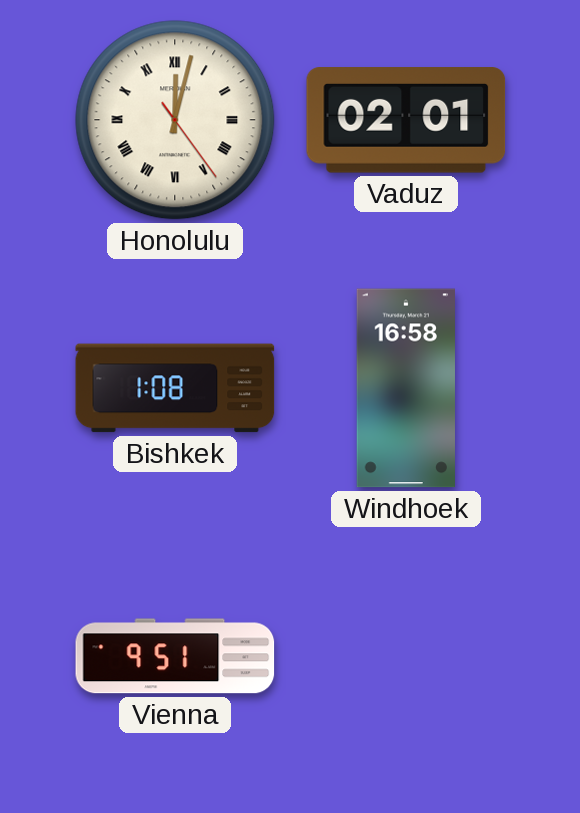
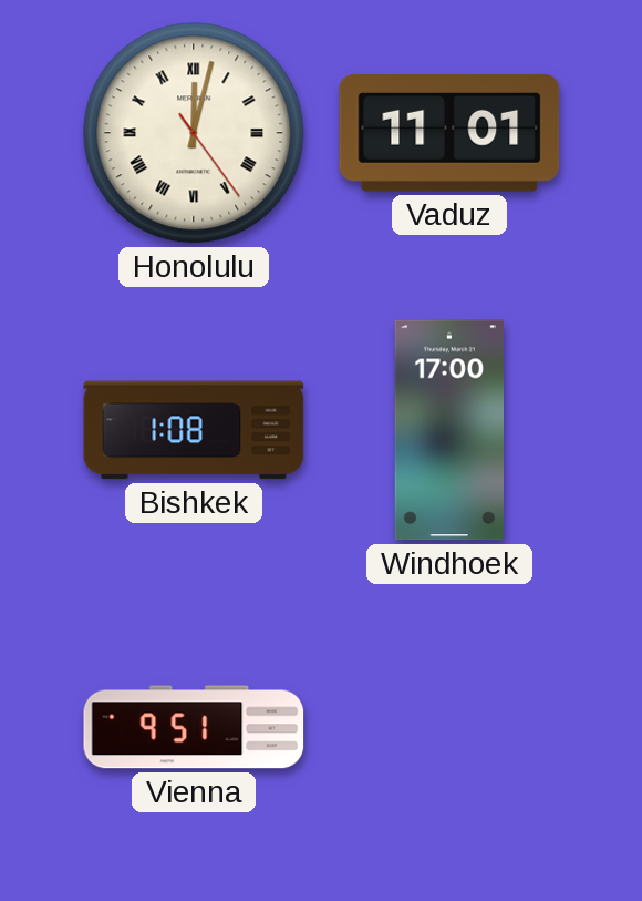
Vaduz: 02:01 -> 11:01
Windhoek: 16:58 -> 17:00
